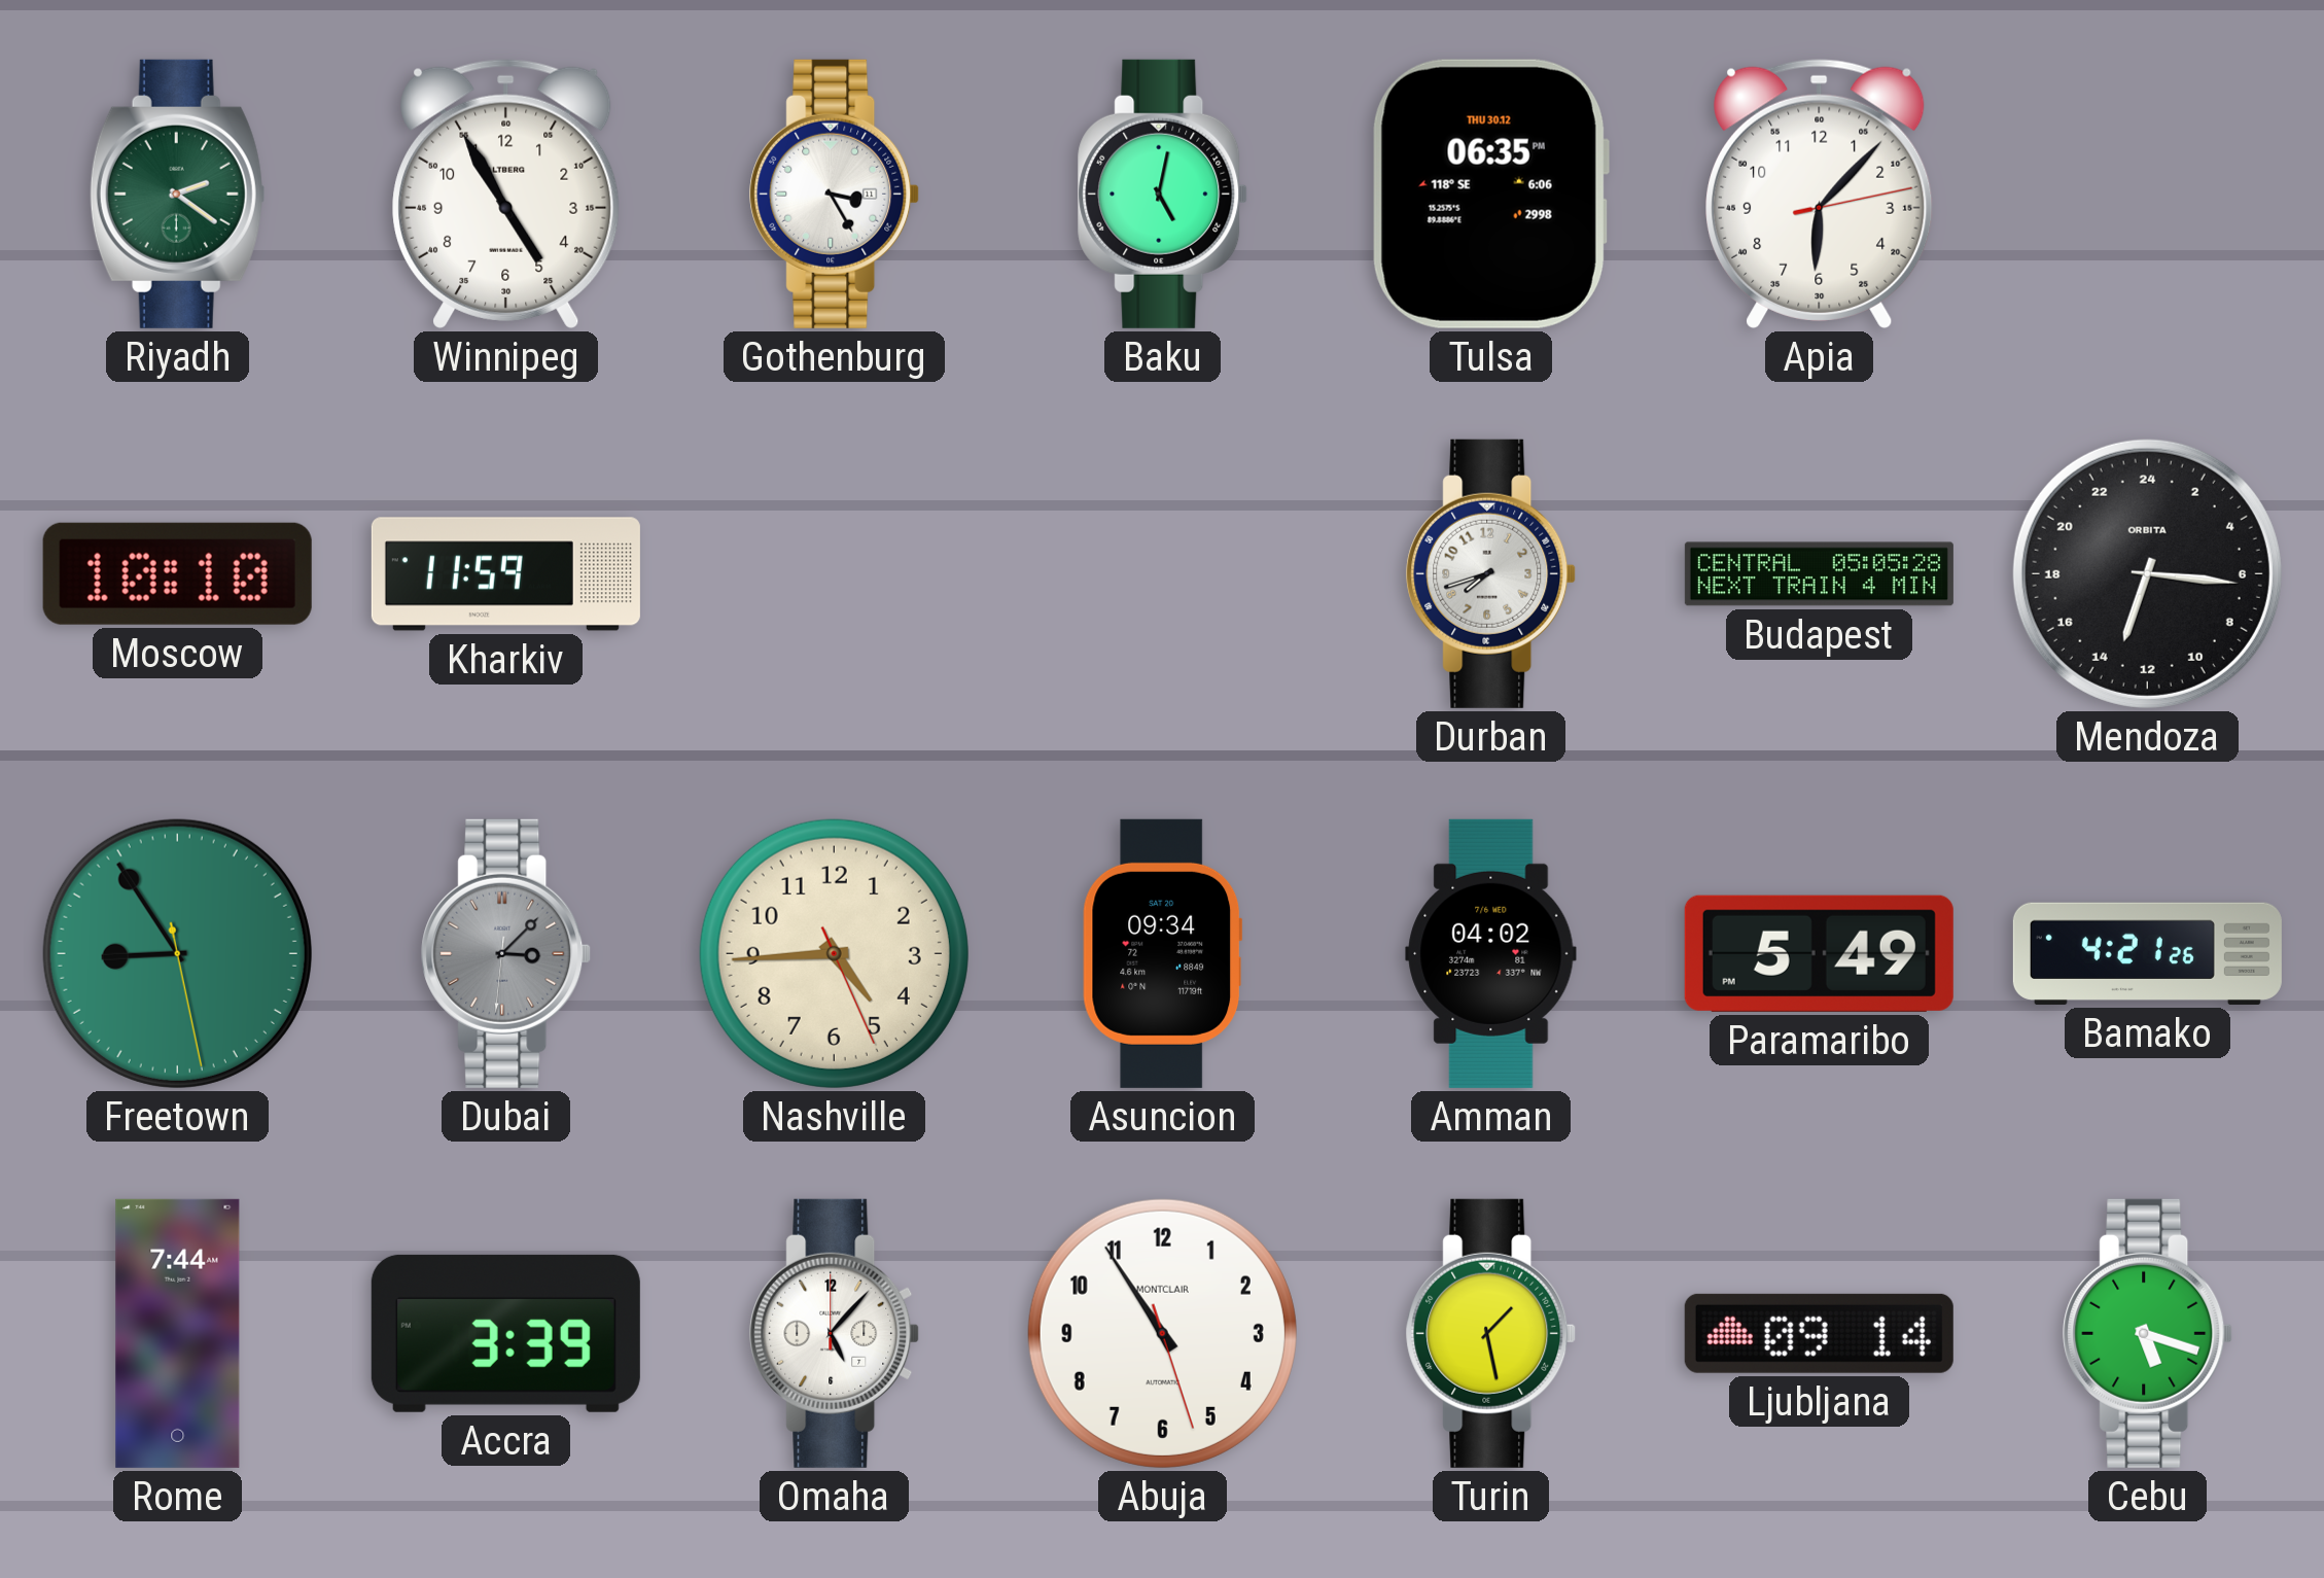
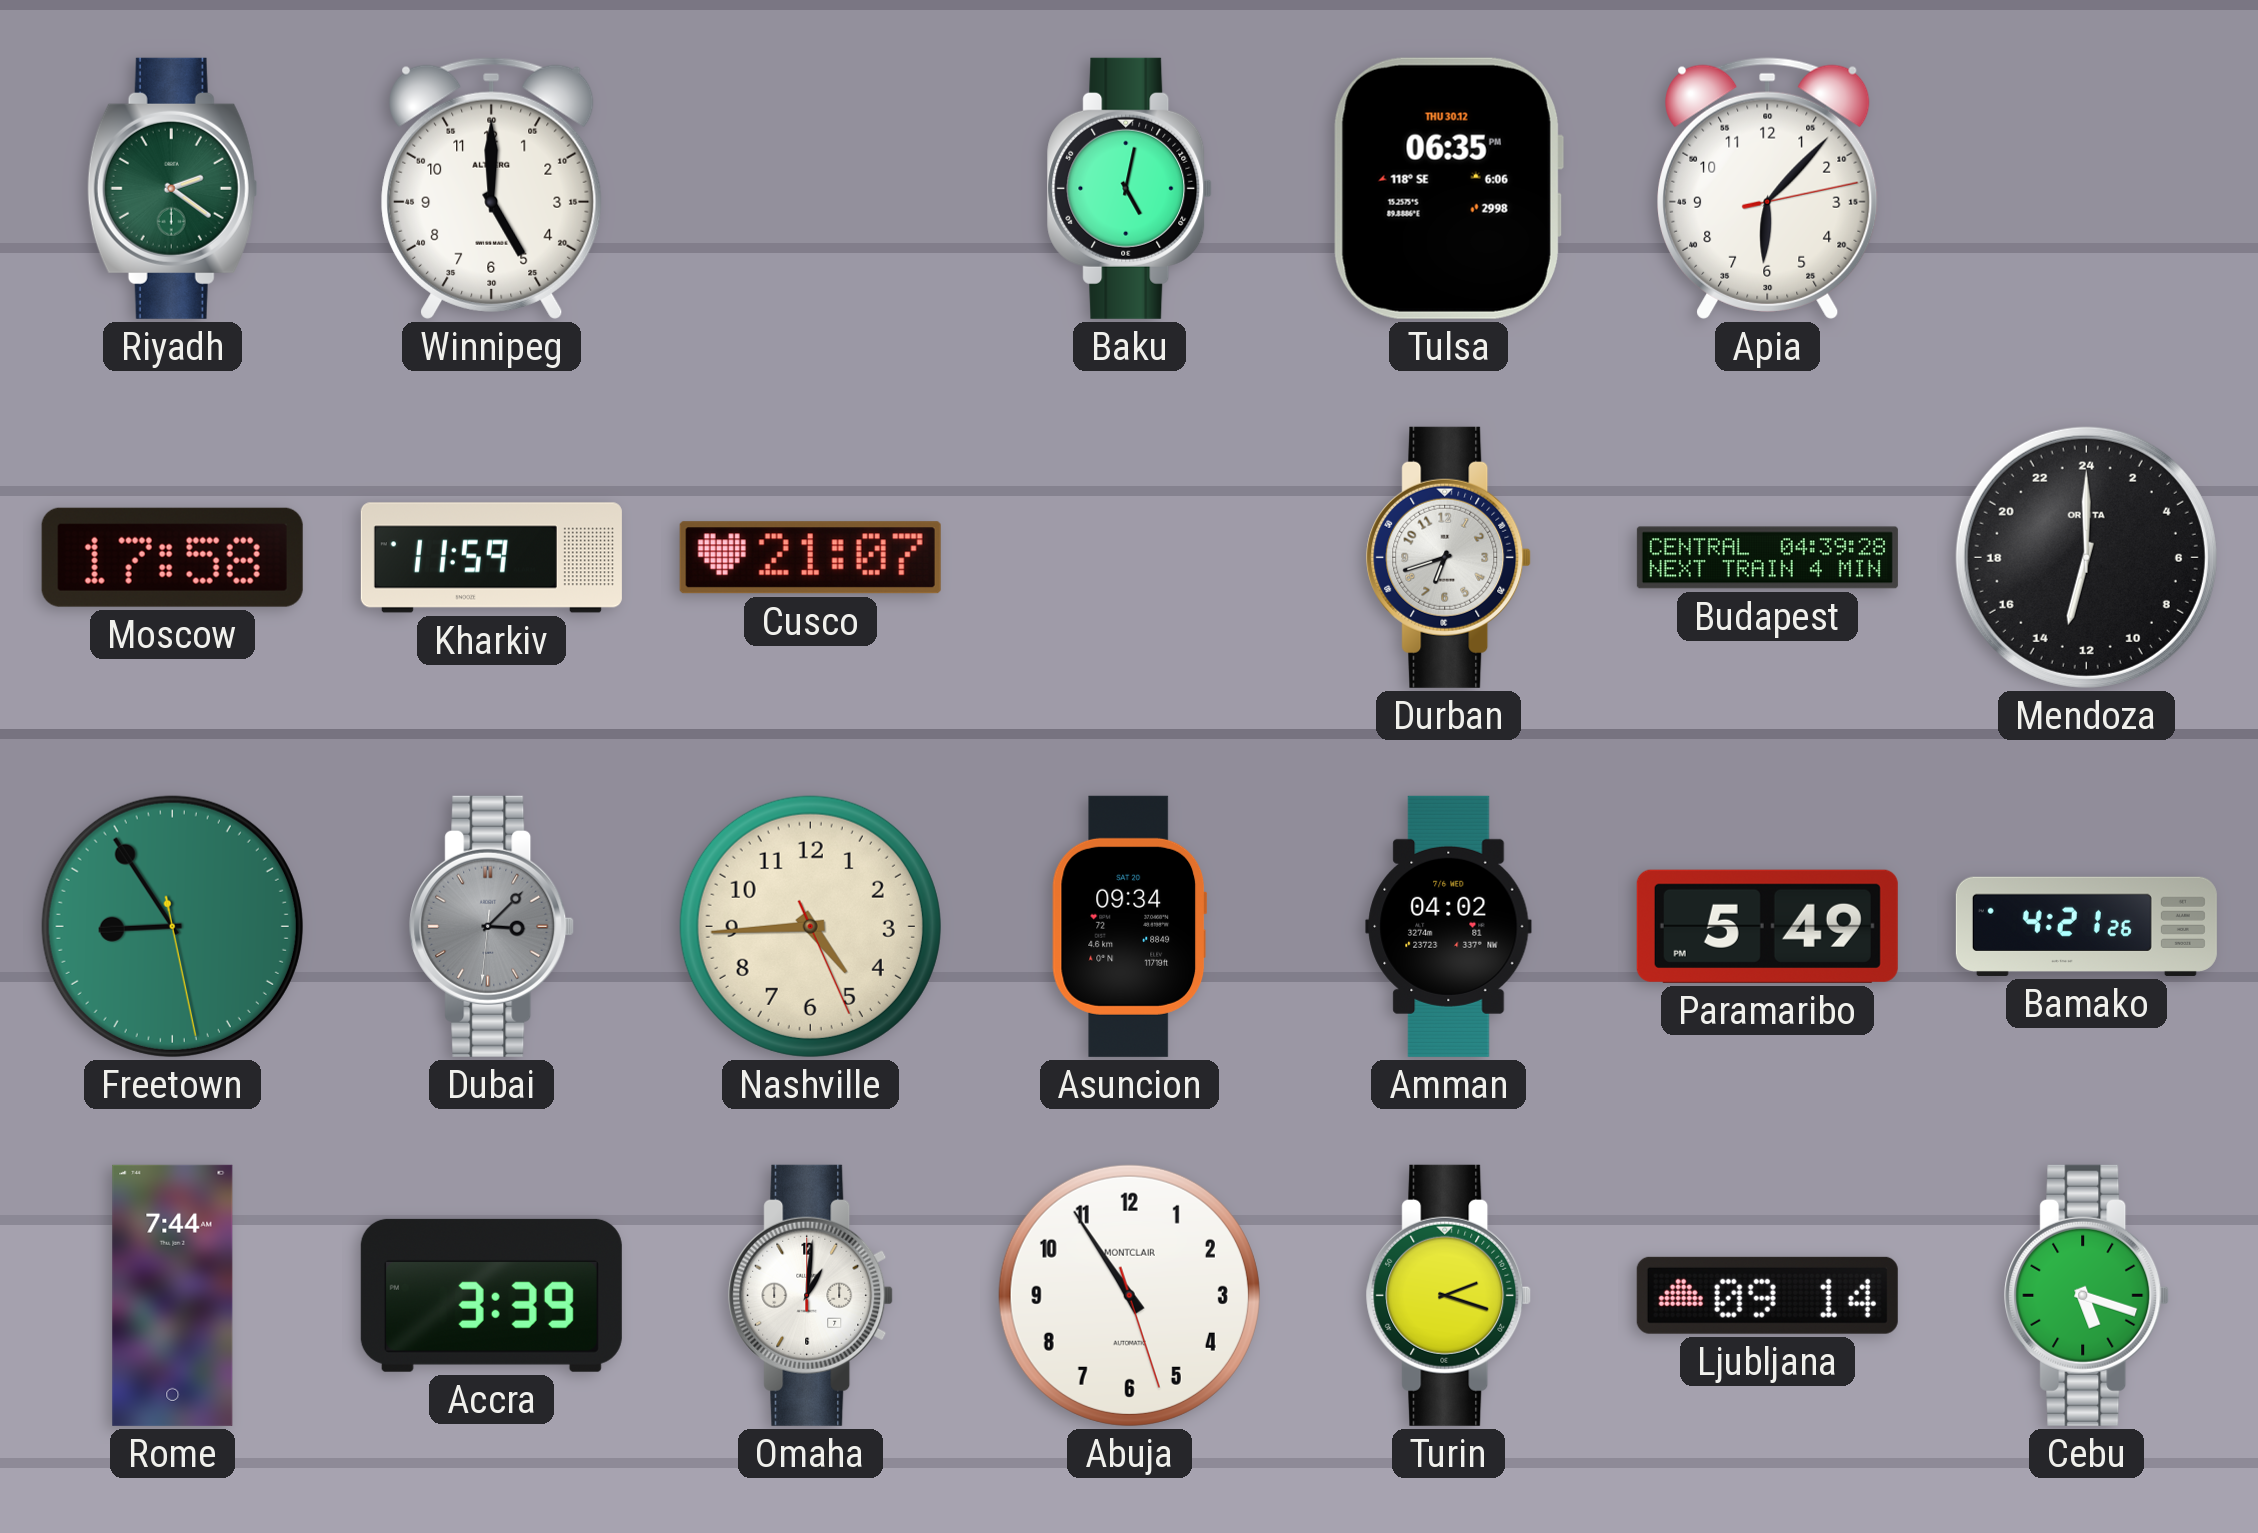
Winnipeg: 4:55 -> 5:00
Gothenburg: 3:25 -> none
Moscow: 10:10 -> 17:58
Cusco: none -> 21:07
Durban: 7:42 -> 6:42
Budapest: 05:05 -> 04:39
Mendoza: 13:16 -> 13:00
Omaha: 5:07 -> 1:01
Turin: 1:28 -> 2:18
